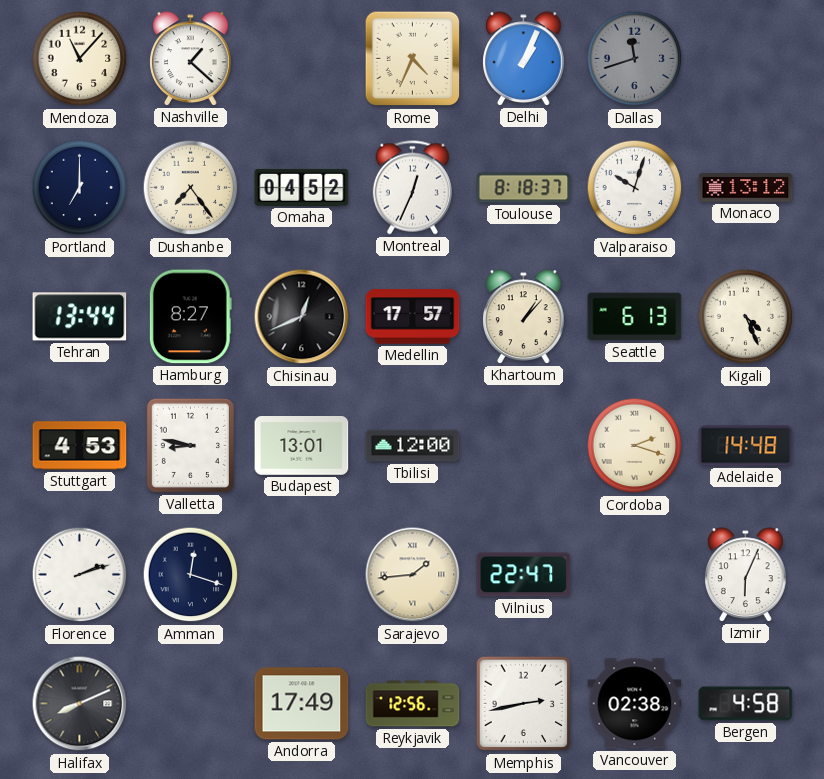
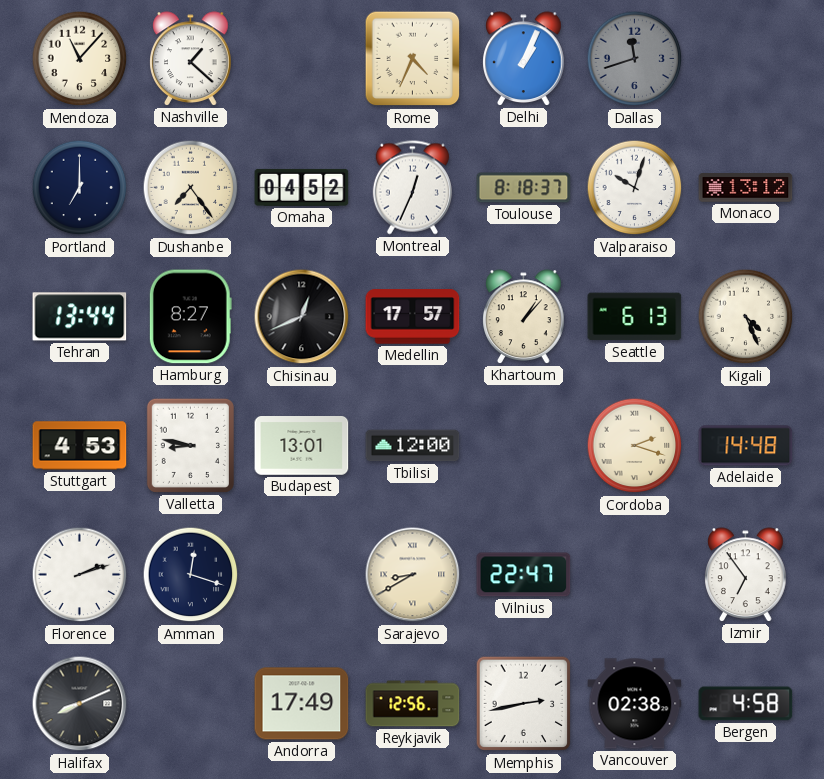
Sarajevo: 1:44 -> 8:40
Izmir: 6:04 -> 6:54
